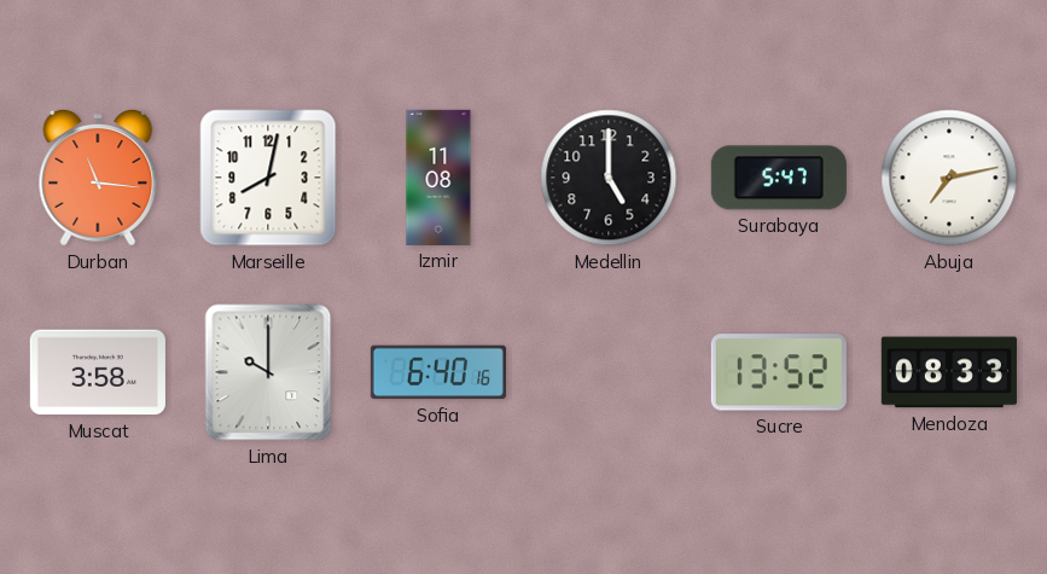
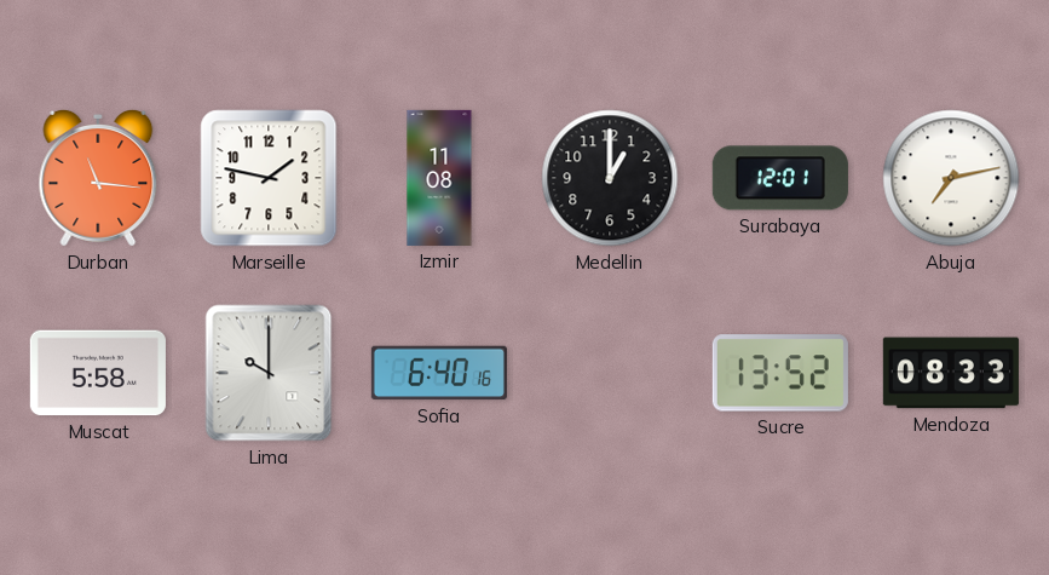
Marseille: 8:02 -> 1:47
Medellin: 5:00 -> 1:00
Surabaya: 5:47 -> 12:01
Muscat: 3:58 -> 5:58
